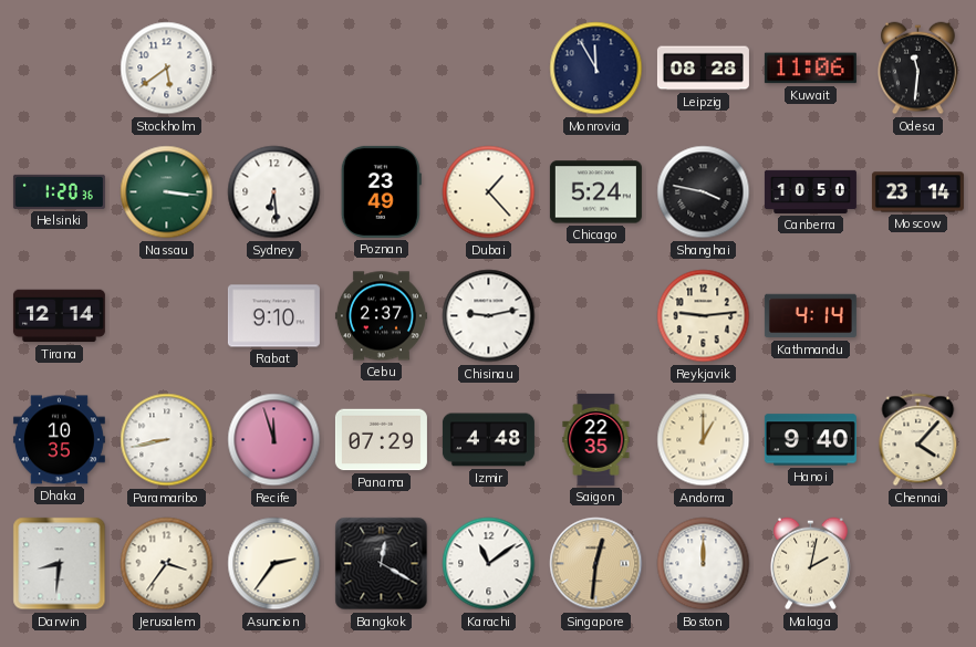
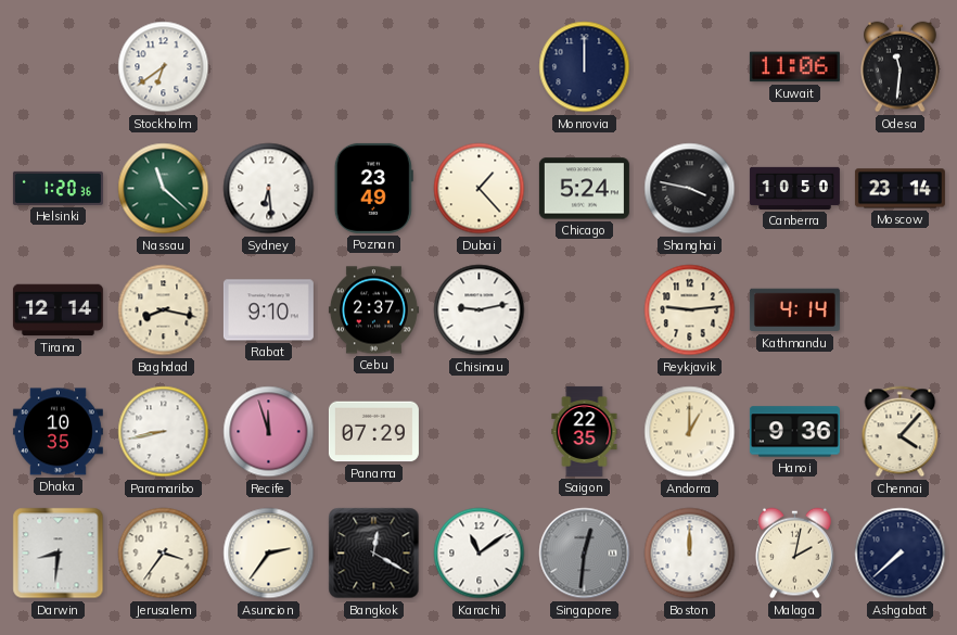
Stockholm: 5:39 -> 6:39
Monrovia: 11:55 -> 12:00
Leipzig: 08:28 -> none
Nassau: 3:16 -> 11:22
Baghdad: none -> 8:17
Izmir: 4:48 -> none
Hanoi: 9:40 -> 9:36
Singapore dial: champagne -> grey
Ashgabat: none -> 7:38
